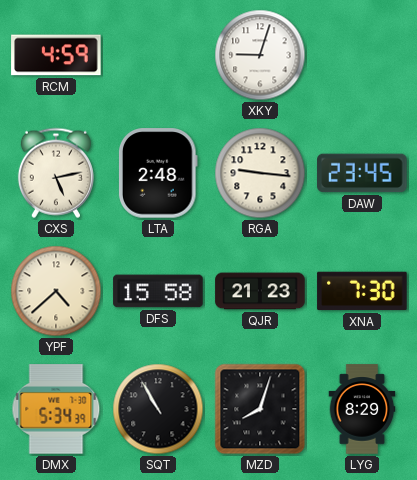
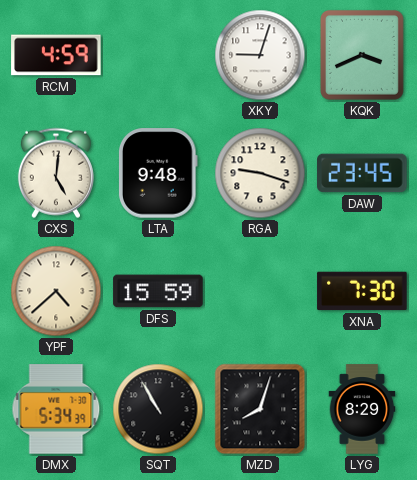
KQK: none -> 3:41
CXS: 5:13 -> 5:01
LTA: 2:48 -> 9:48
RGA: 9:16 -> 9:18
DFS: 15:58 -> 15:59
QJR: 21:23 -> none
